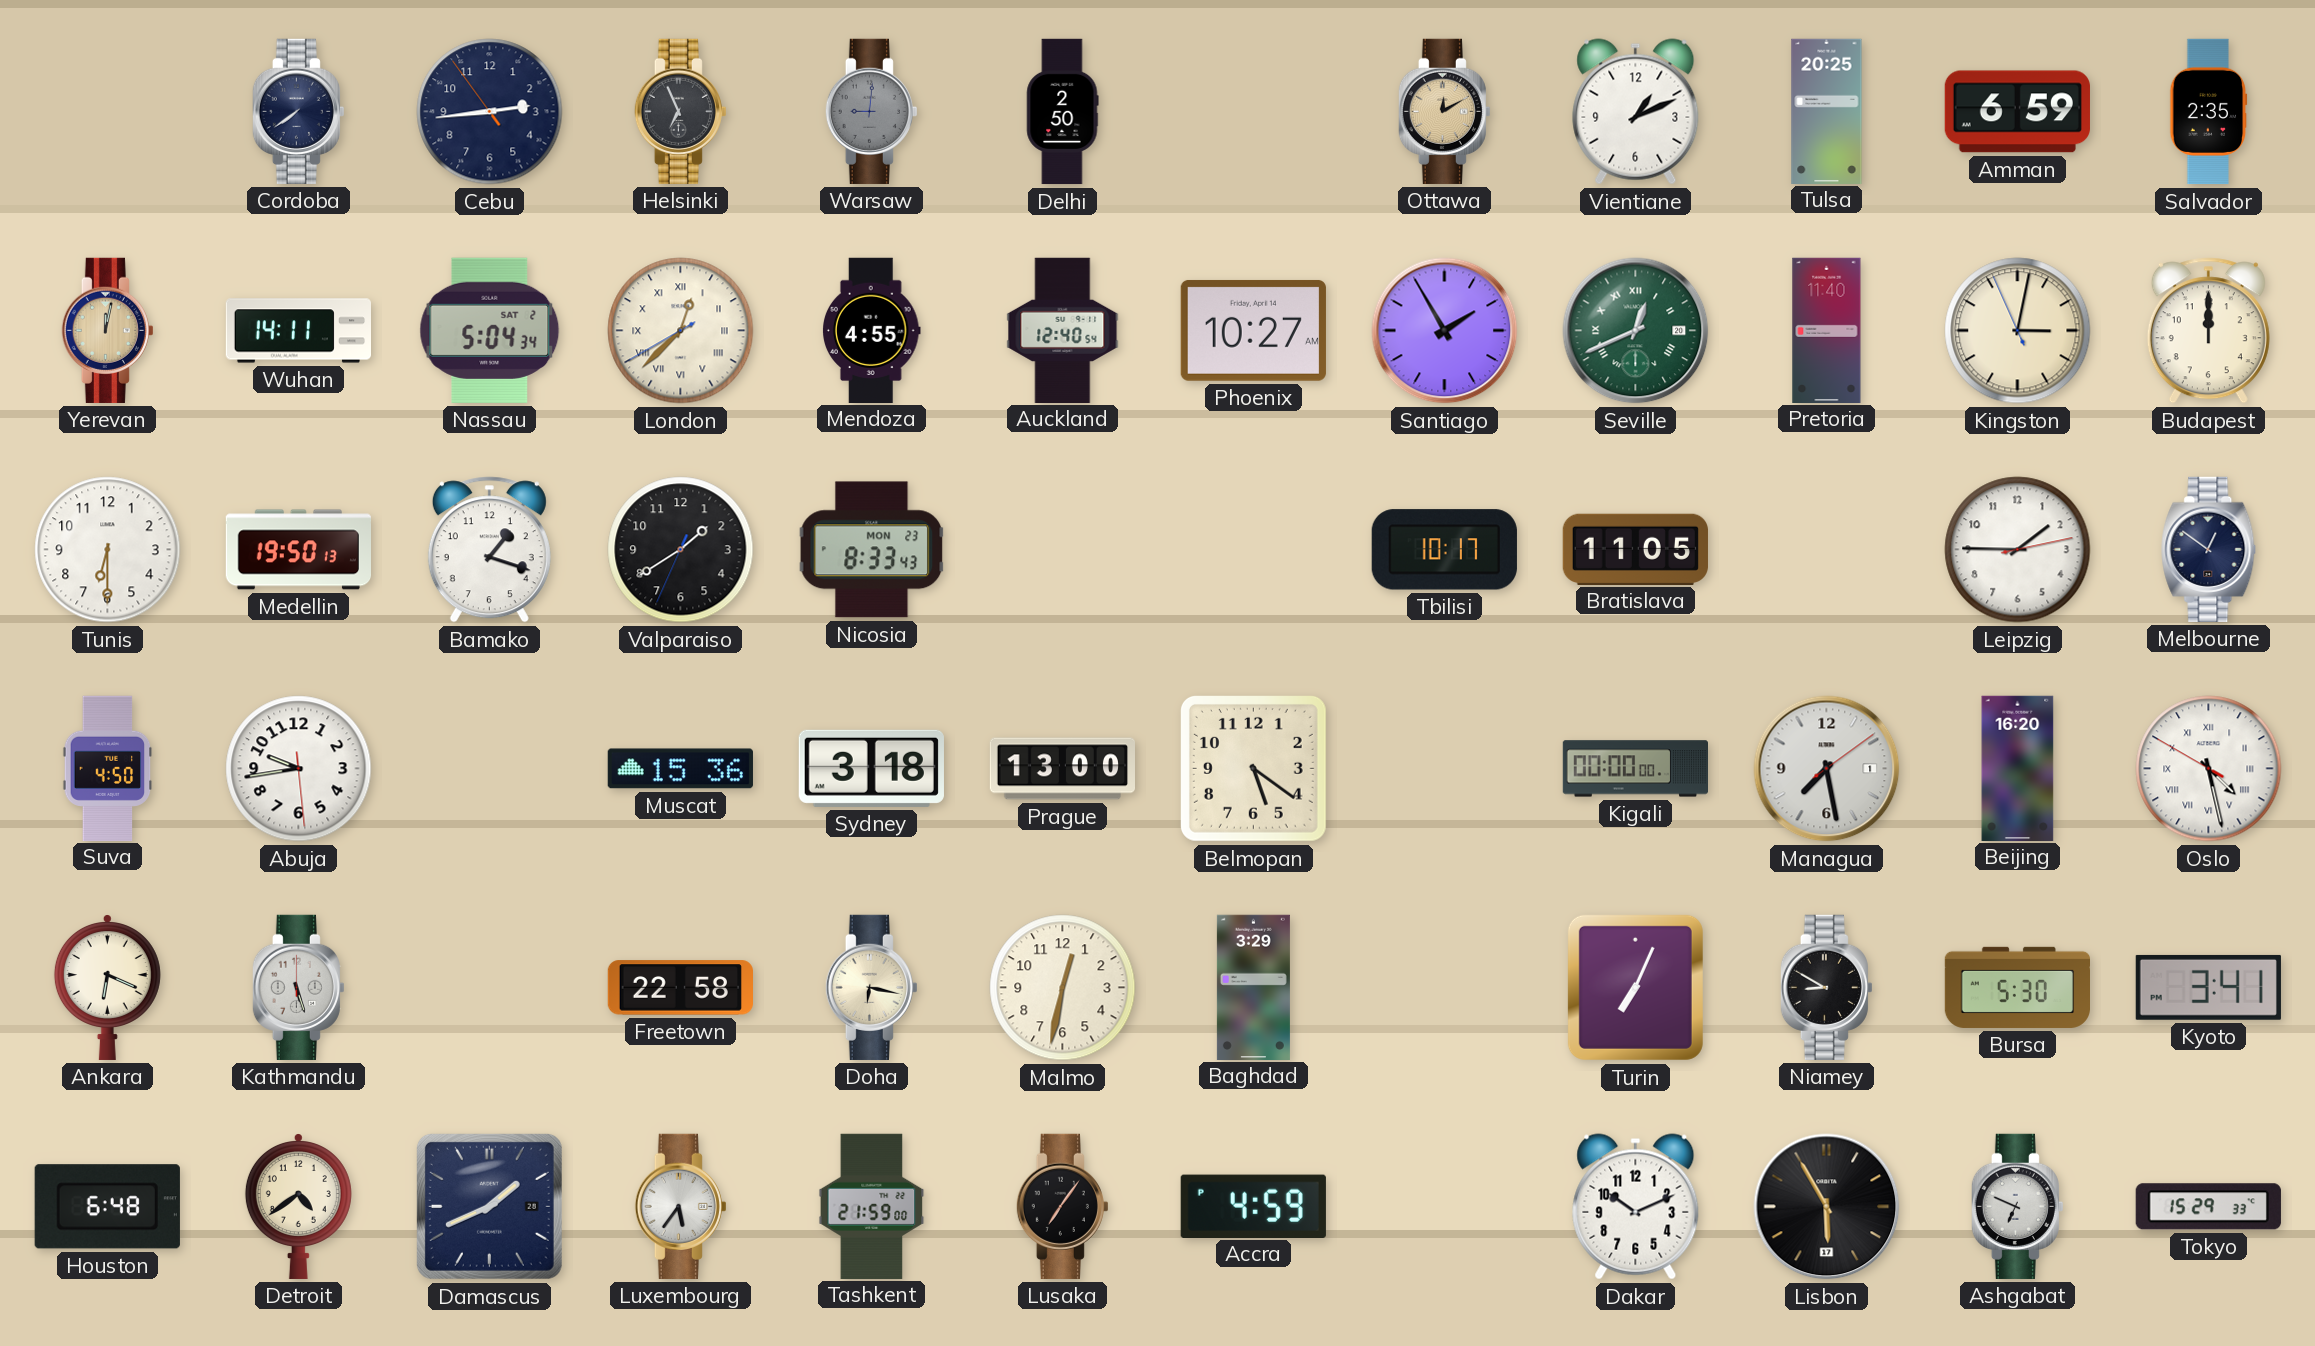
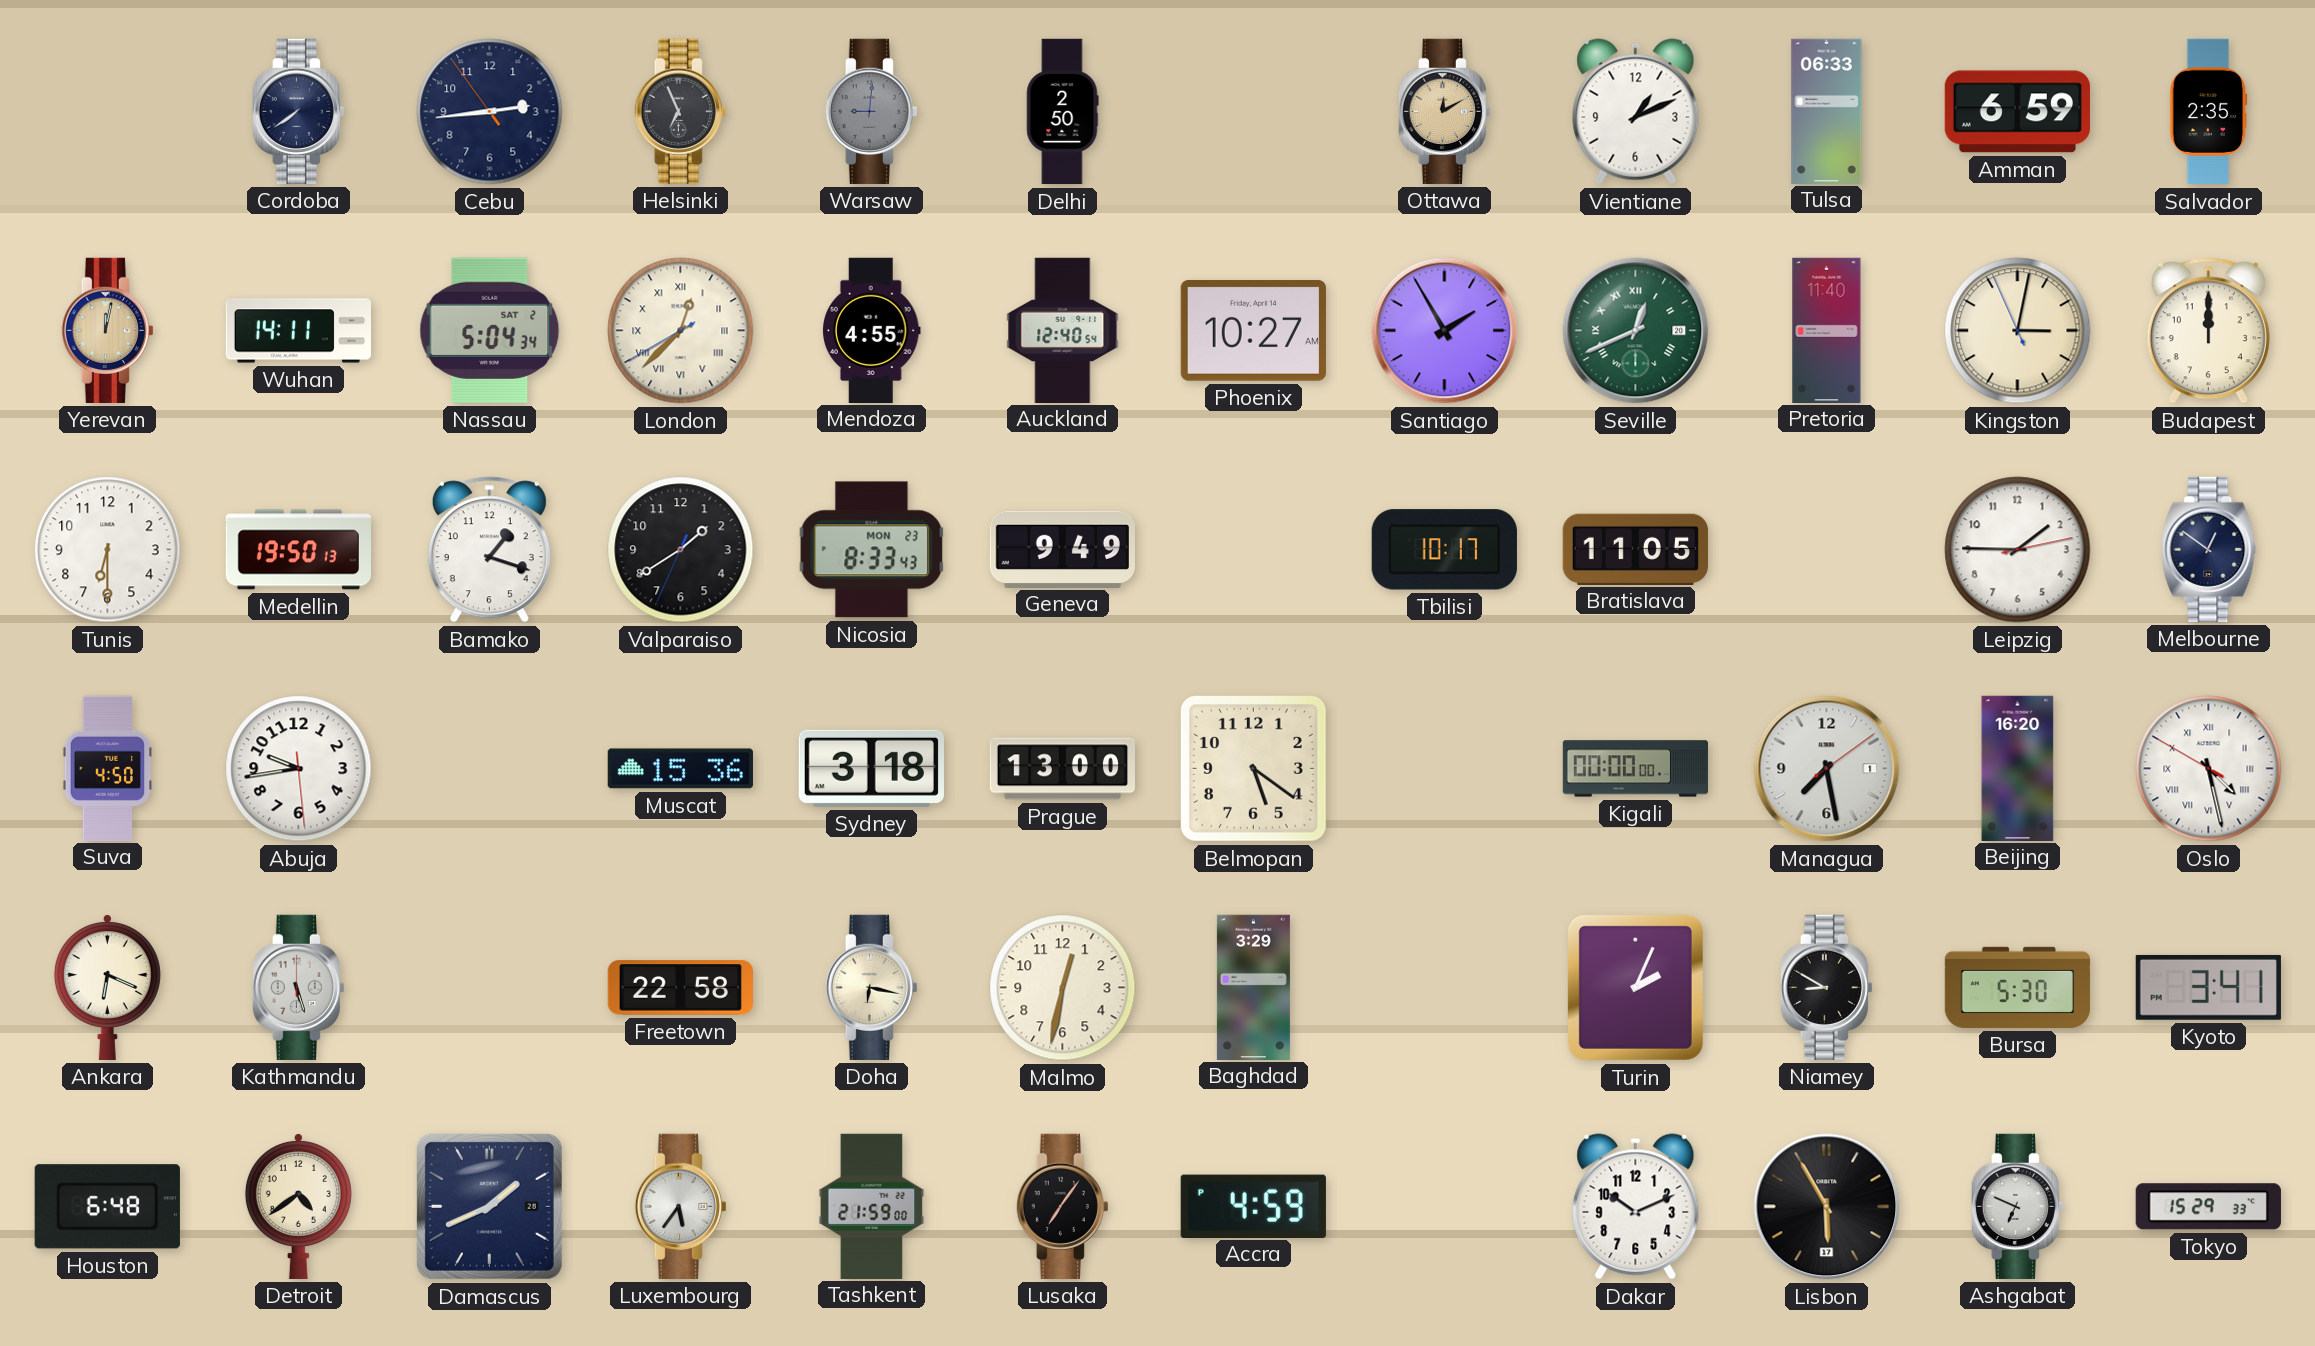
Tulsa: 20:25 -> 06:33
Geneva: none -> 9:49
Turin: 7:04 -> 2:04
